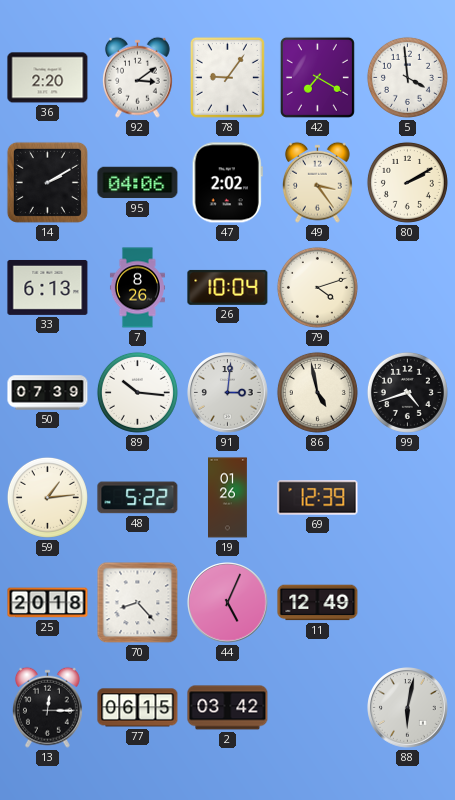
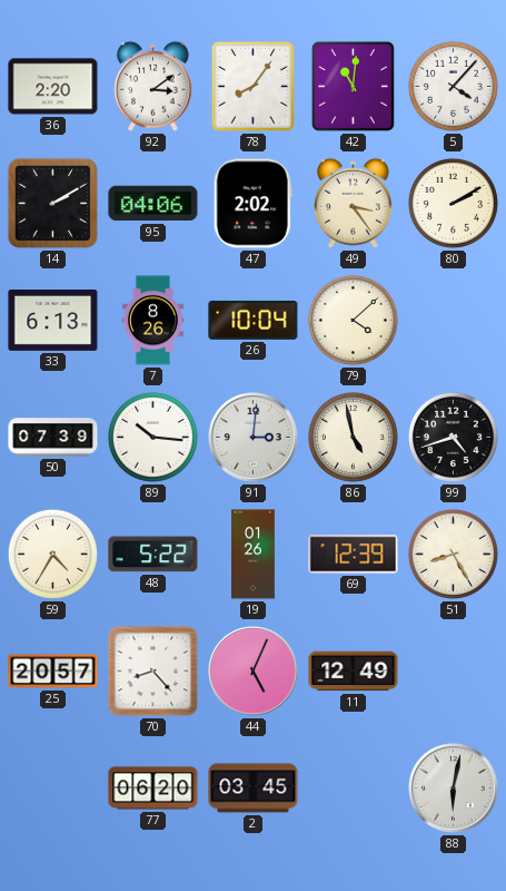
78: 9:06 -> 8:06
42: 7:20 -> 11:01
5: 3:59 -> 4:07
79: 4:12 -> 4:08
59: 1:14 -> 4:35
51: none -> 8:25
25: 20:18 -> 20:57
13: 12:15 -> none
77: 06:15 -> 06:20
2: 03:42 -> 03:45
